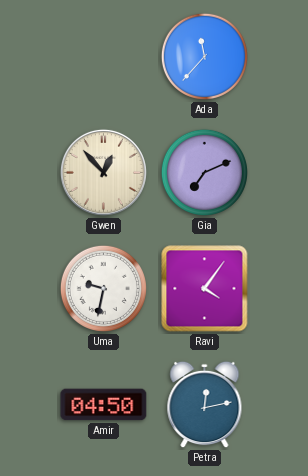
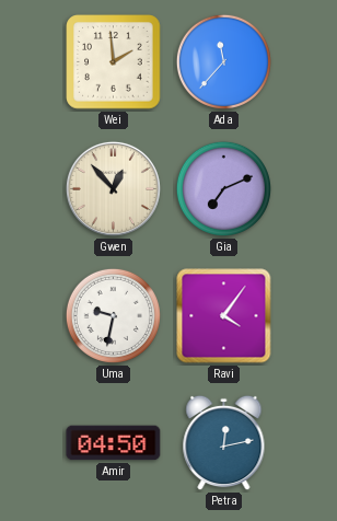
Wei: none -> 1:59
